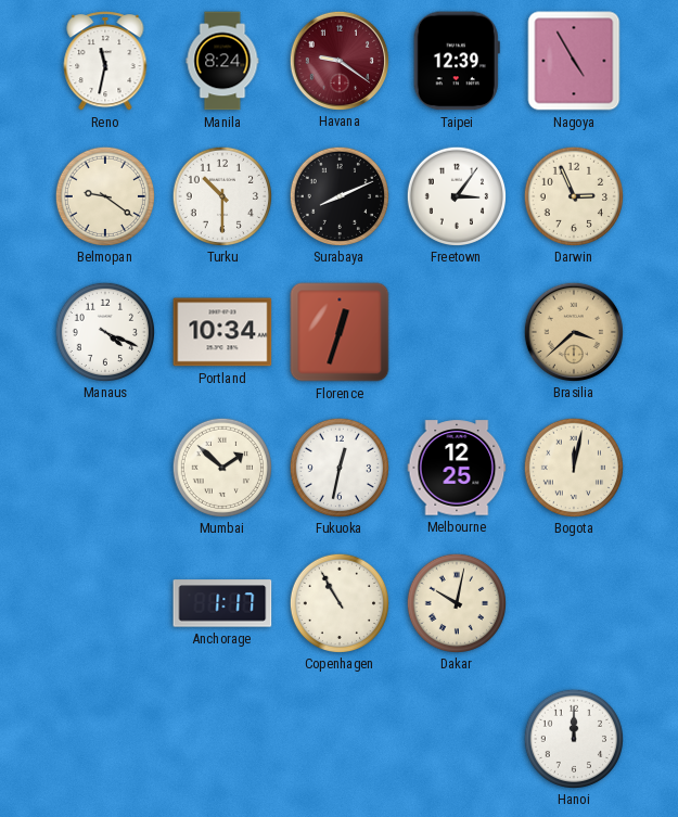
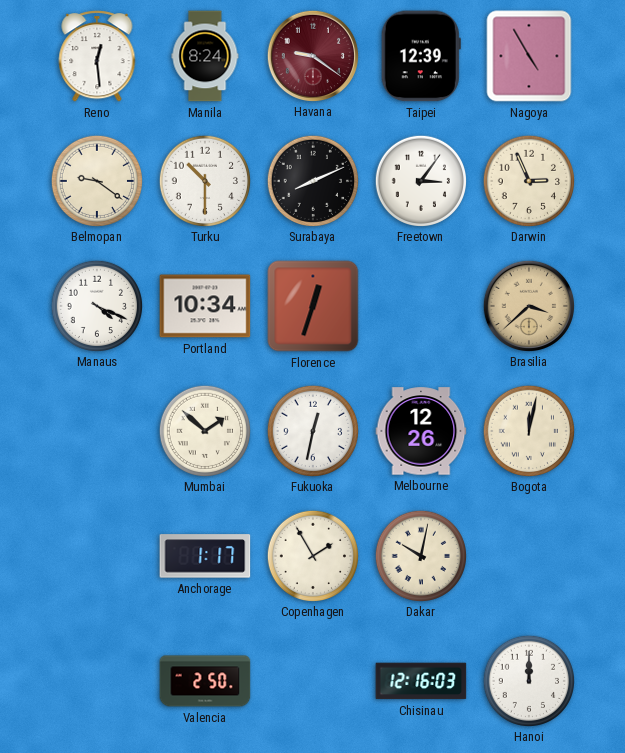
Reno: 11:32 -> 12:29
Melbourne: 12:25 -> 12:26
Copenhagen: 10:55 -> 1:55
Valencia: none -> 2:50
Chisinau: none -> 12:16
